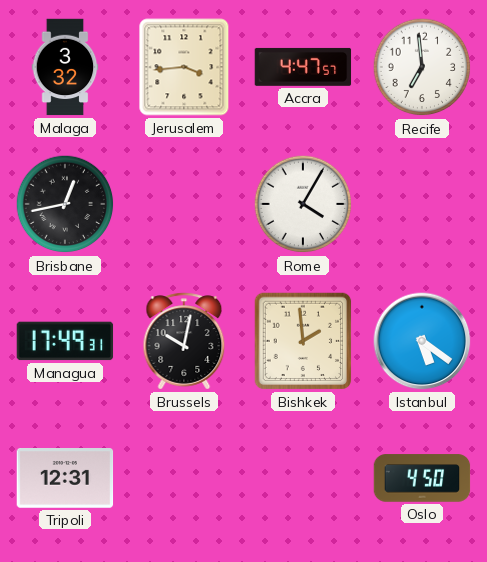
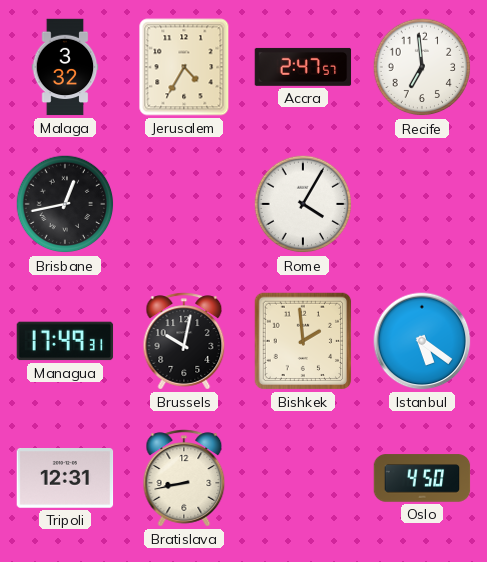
Jerusalem: 3:44 -> 4:35
Accra: 4:47 -> 2:47
Bratislava: none -> 8:43
